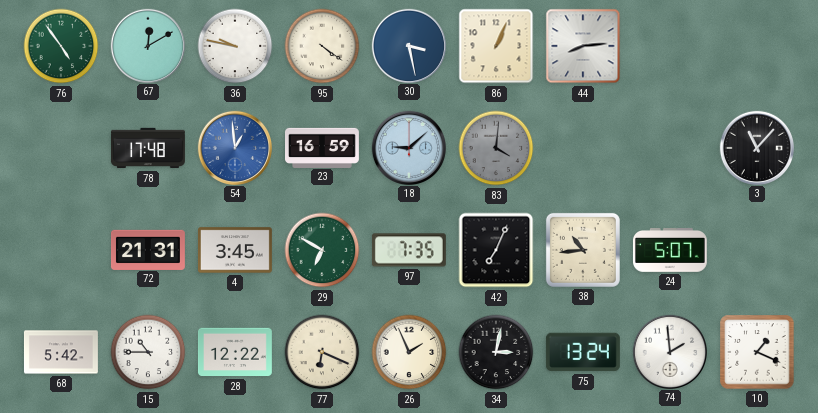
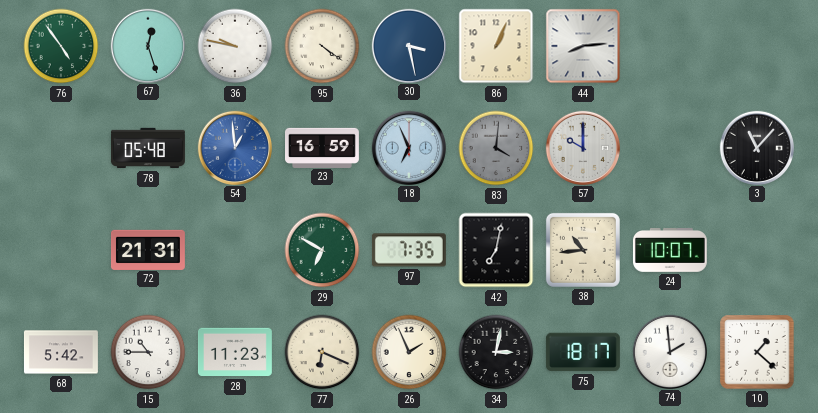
67: 12:10 -> 12:27
78: 17:48 -> 05:48
18: 9:08 -> 6:56
57: none -> 10:00
4: 3:45 -> none
42: 7:04 -> 7:02
24: 5:07 -> 10:07
28: 12:22 -> 11:23
75: 13:24 -> 18:17
10: 1:19 -> 1:22
